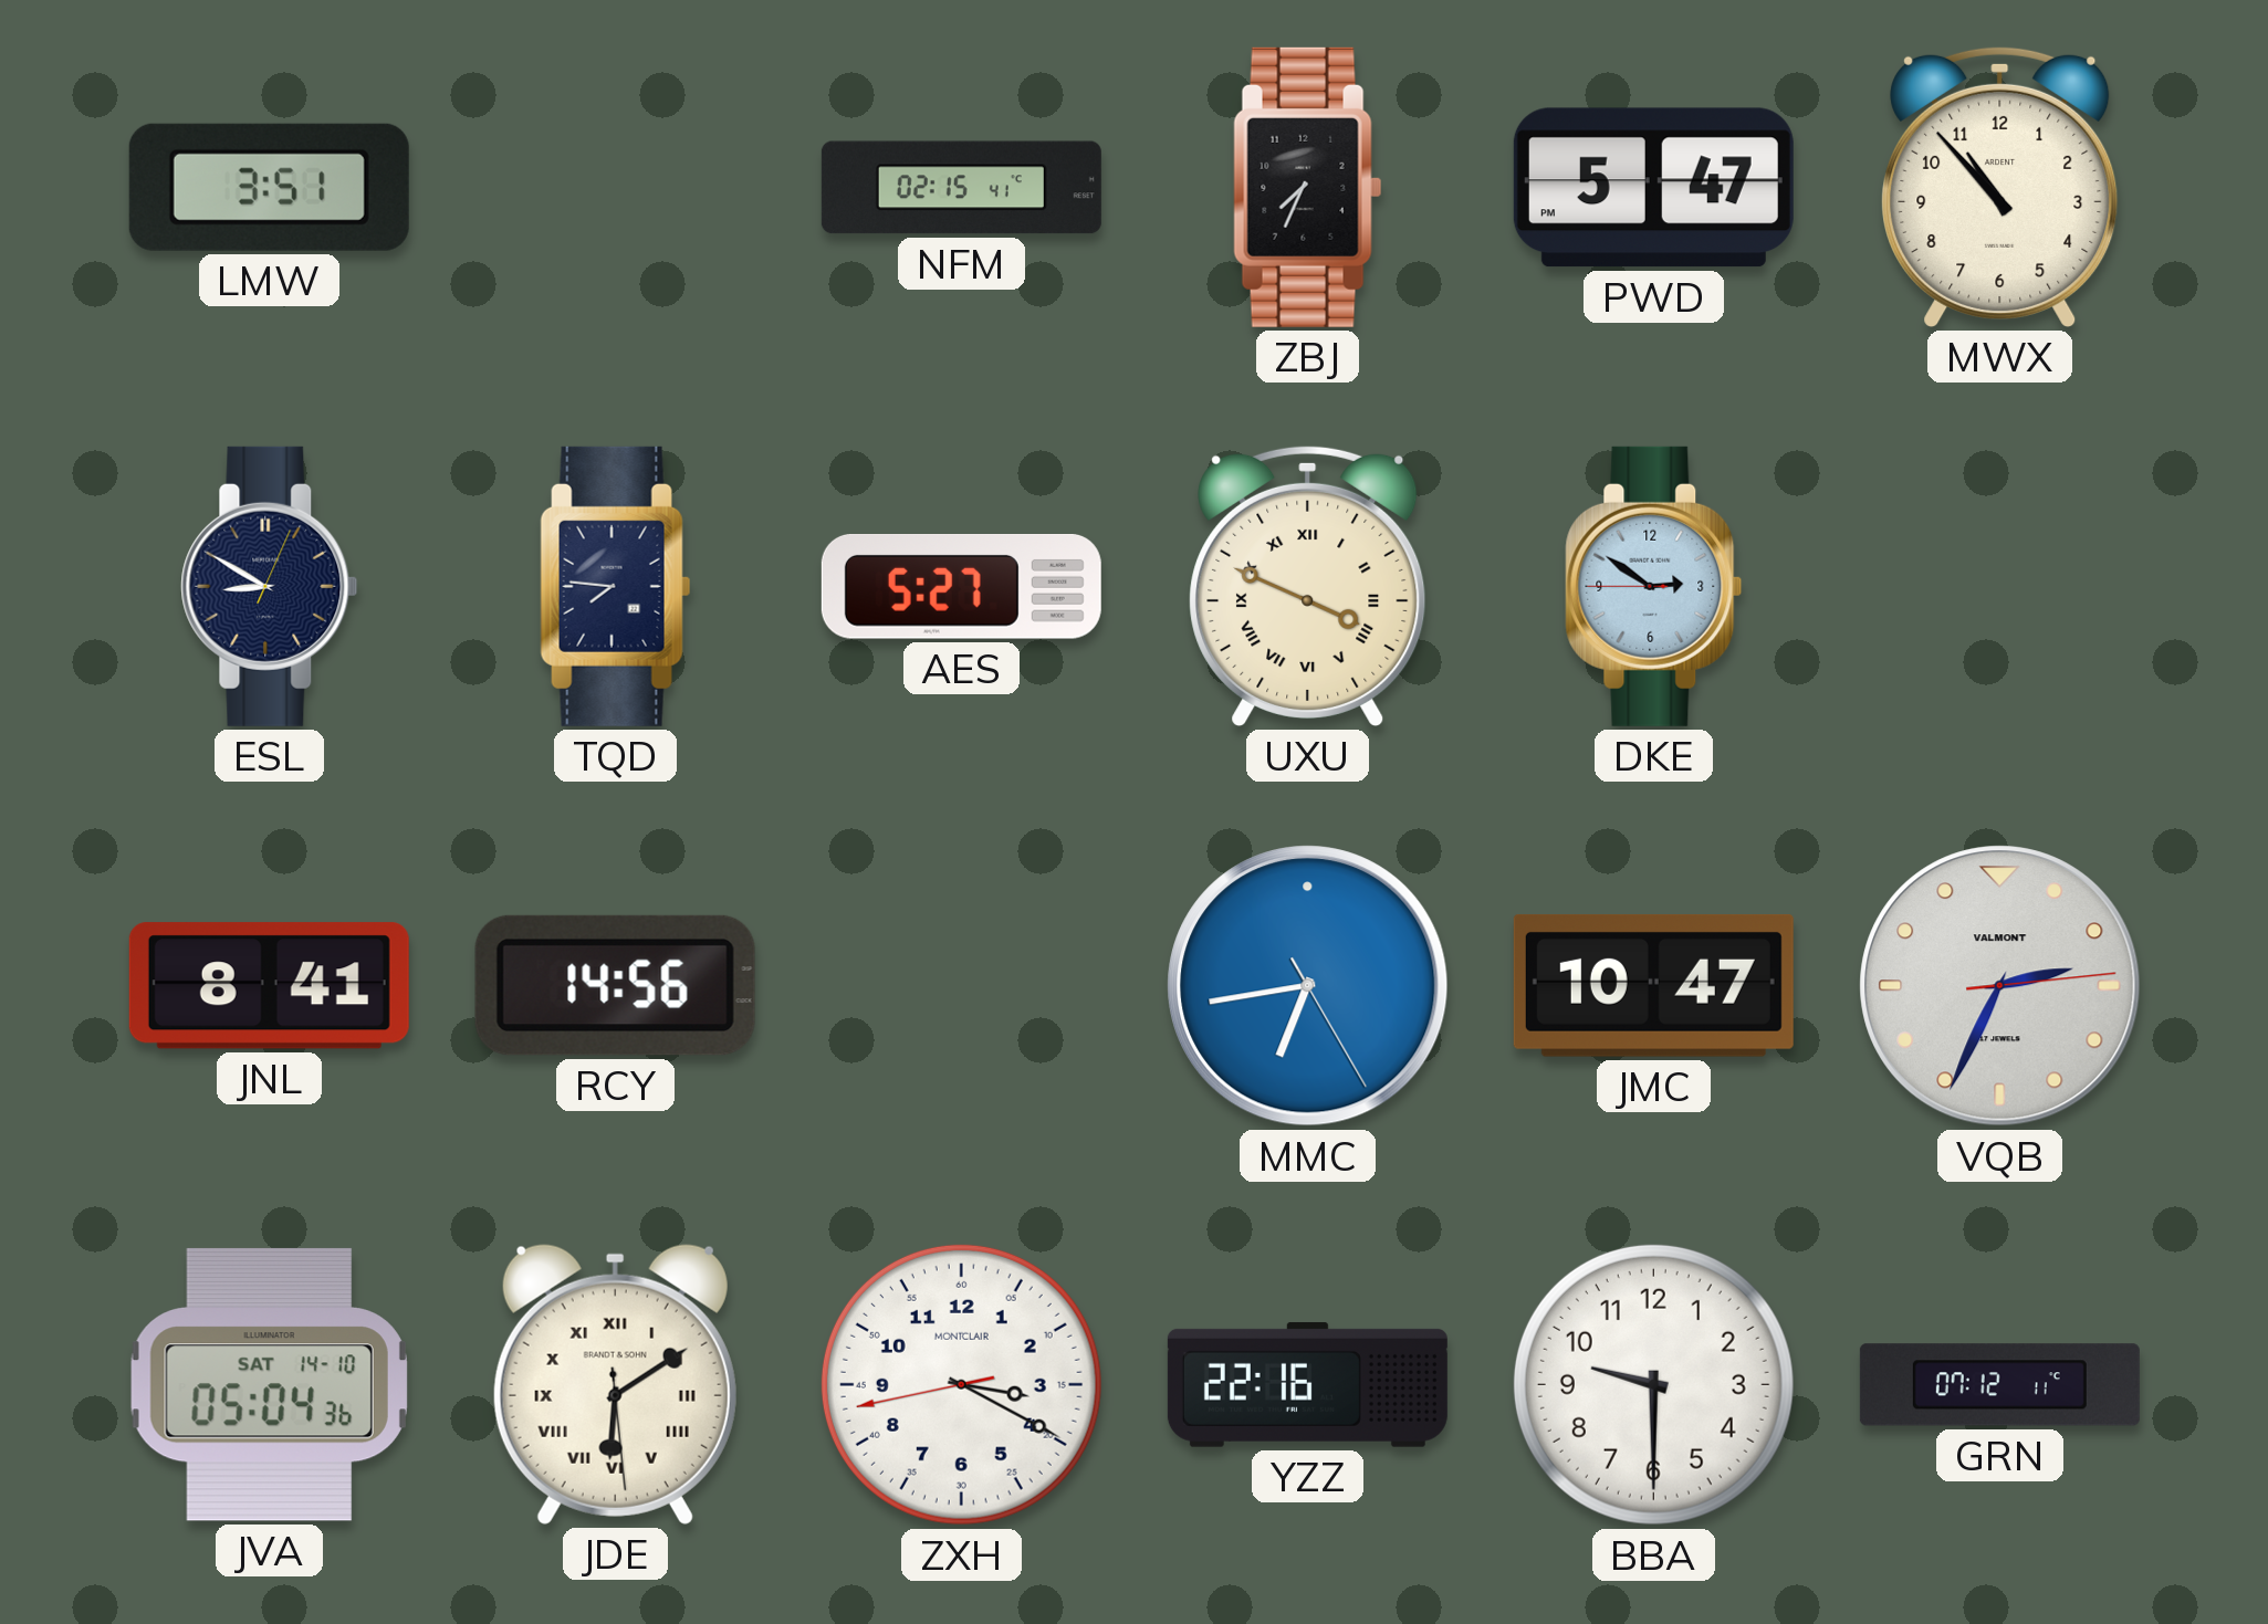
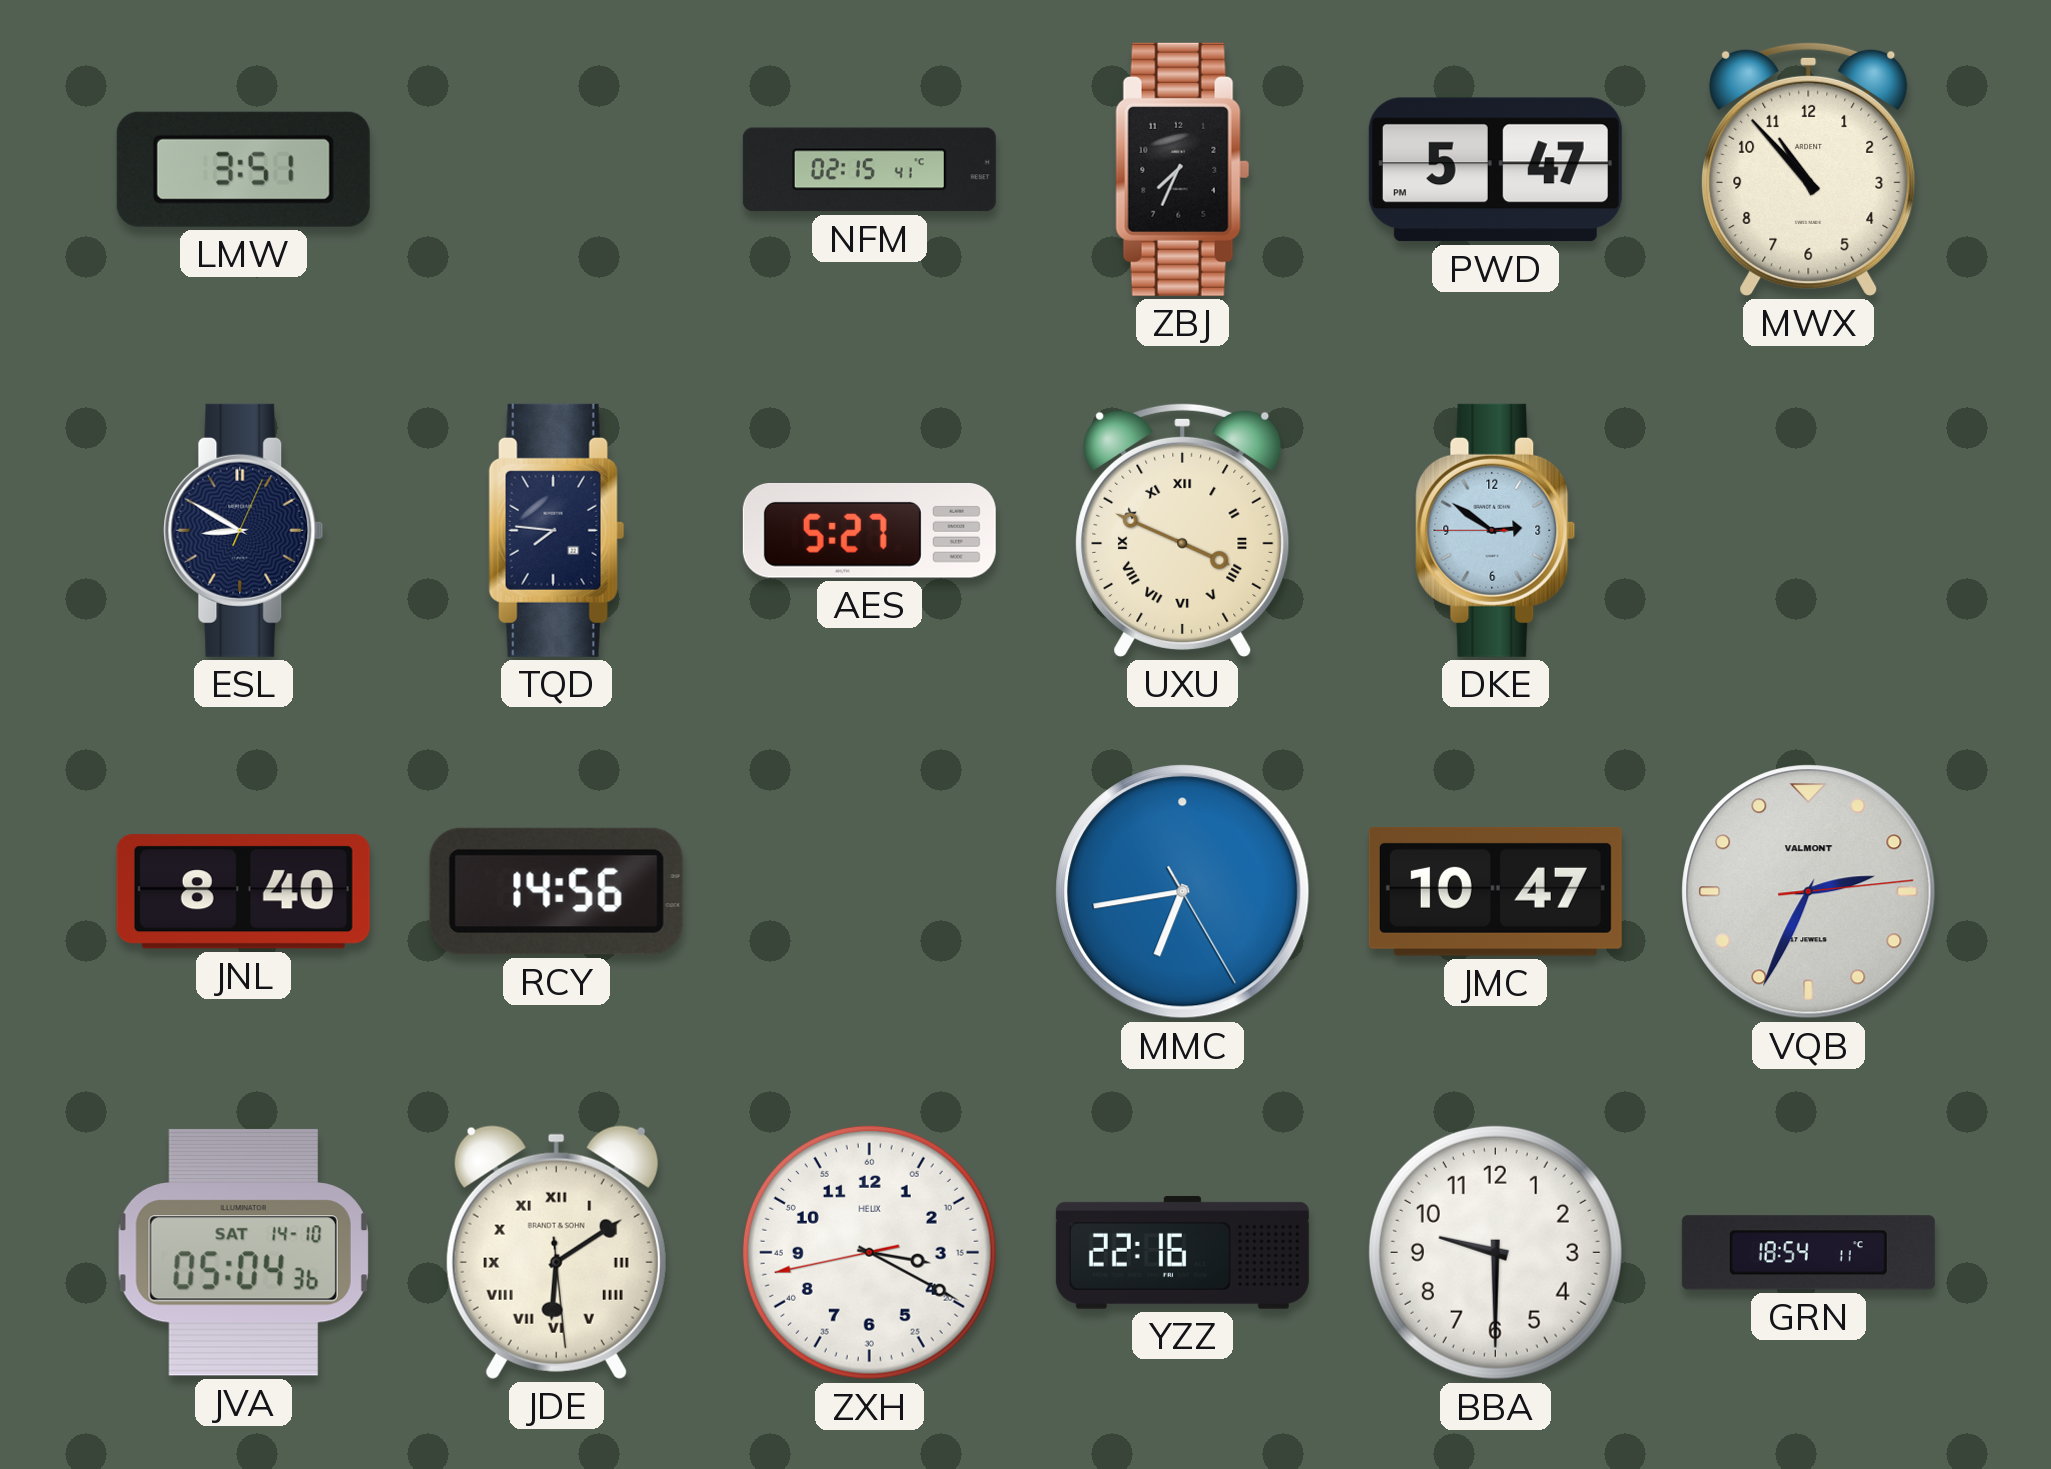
JNL: 8:41 -> 8:40
ZXH brand: MONTCLAIR -> HELIX
GRN: 07:12 -> 18:54
